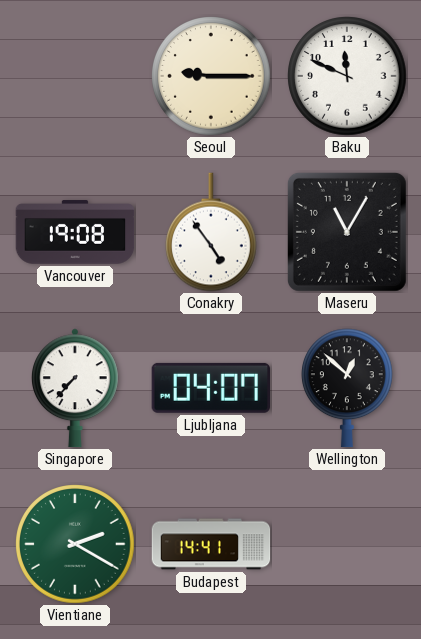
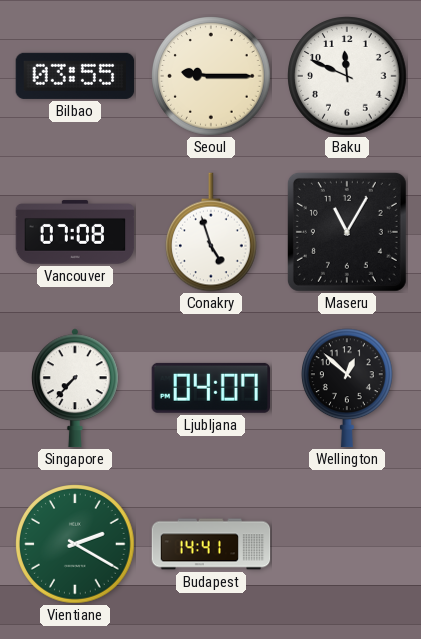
Bilbao: none -> 03:55
Vancouver: 19:08 -> 07:08
Conakry: 4:54 -> 4:57
